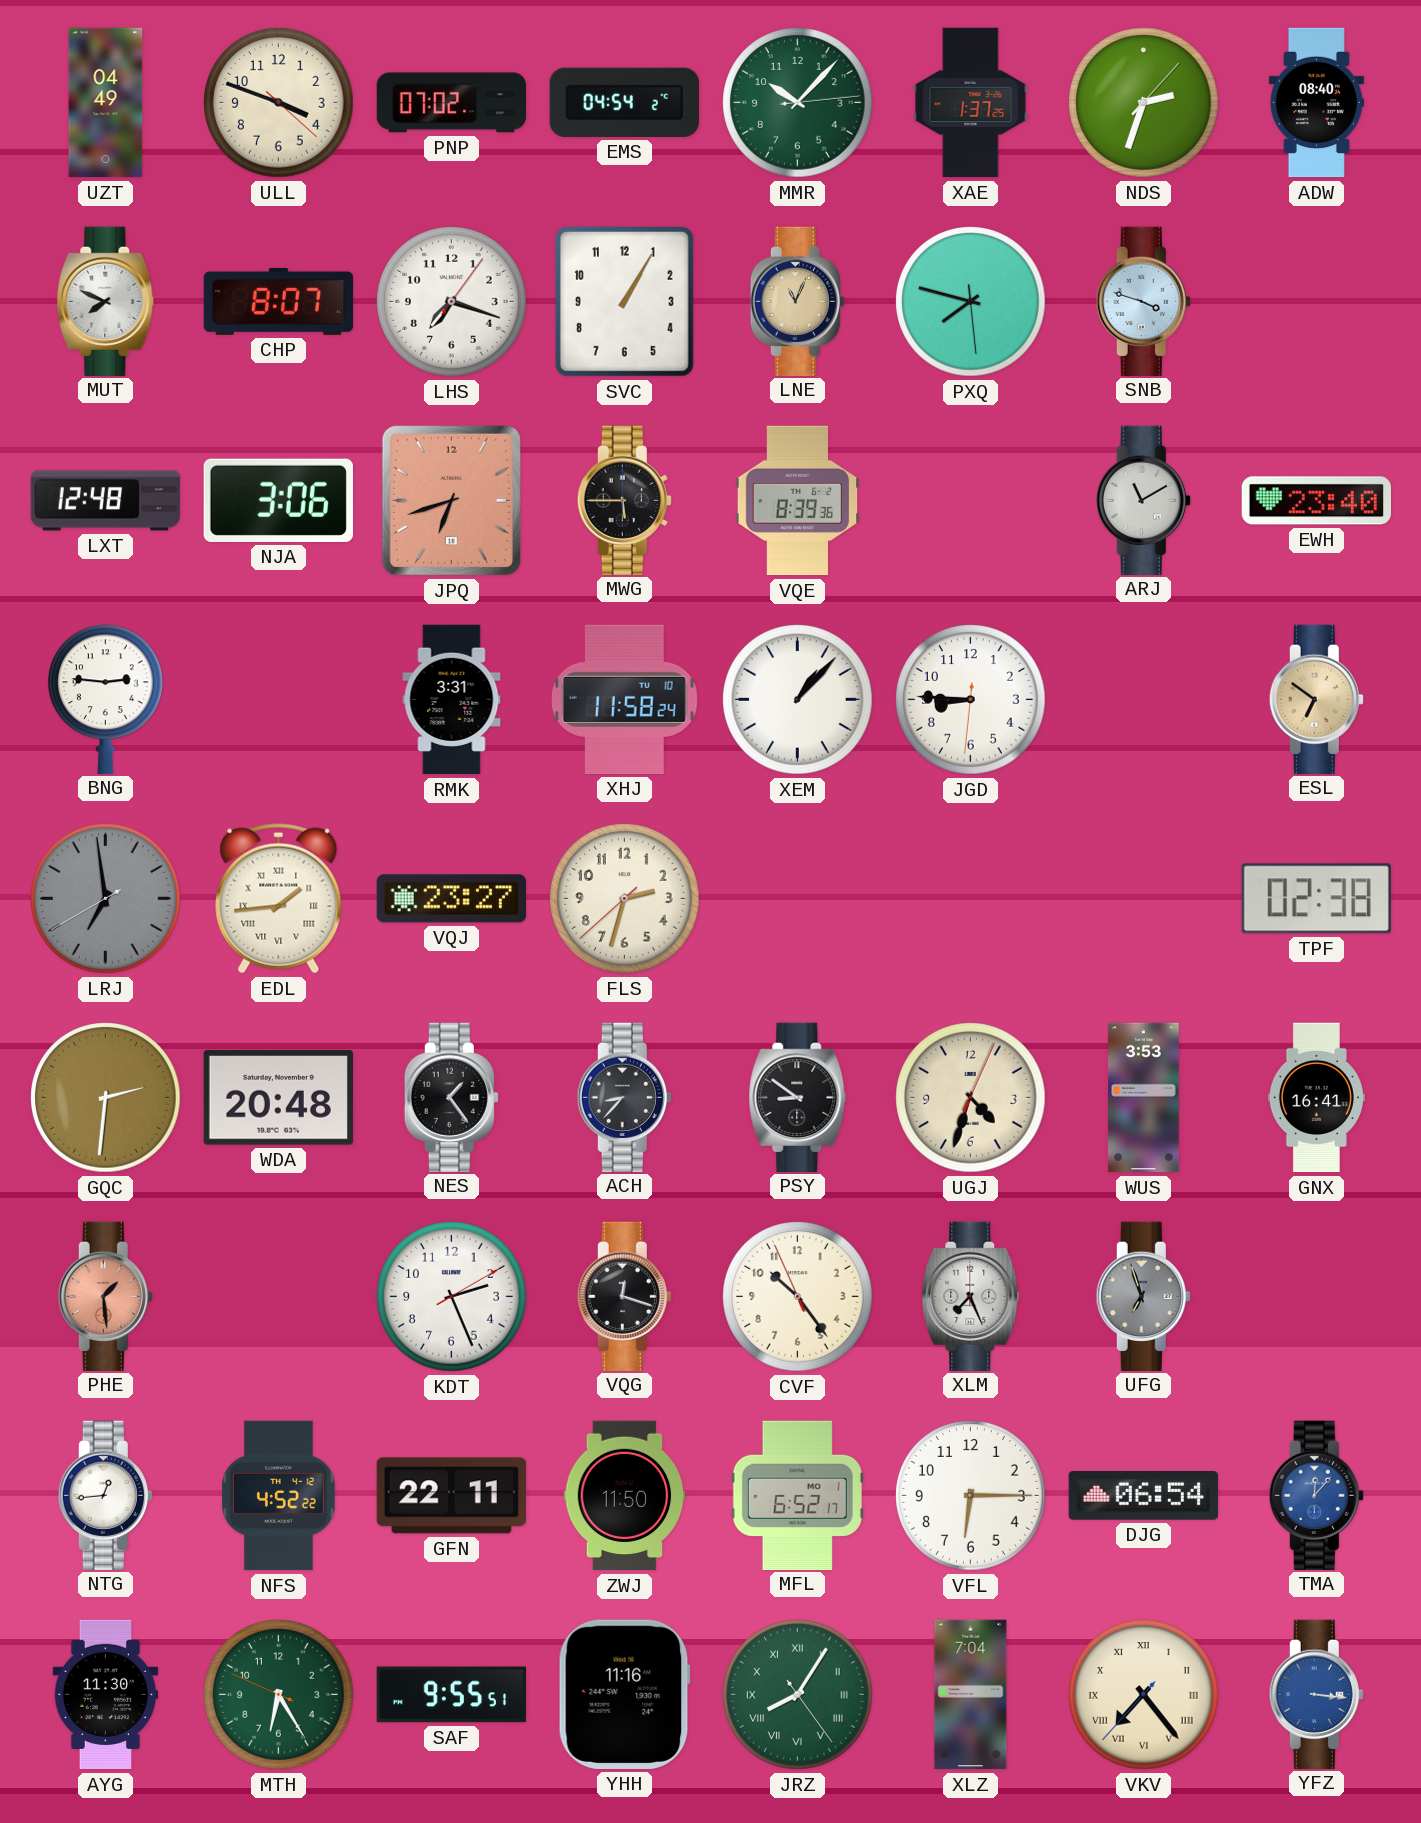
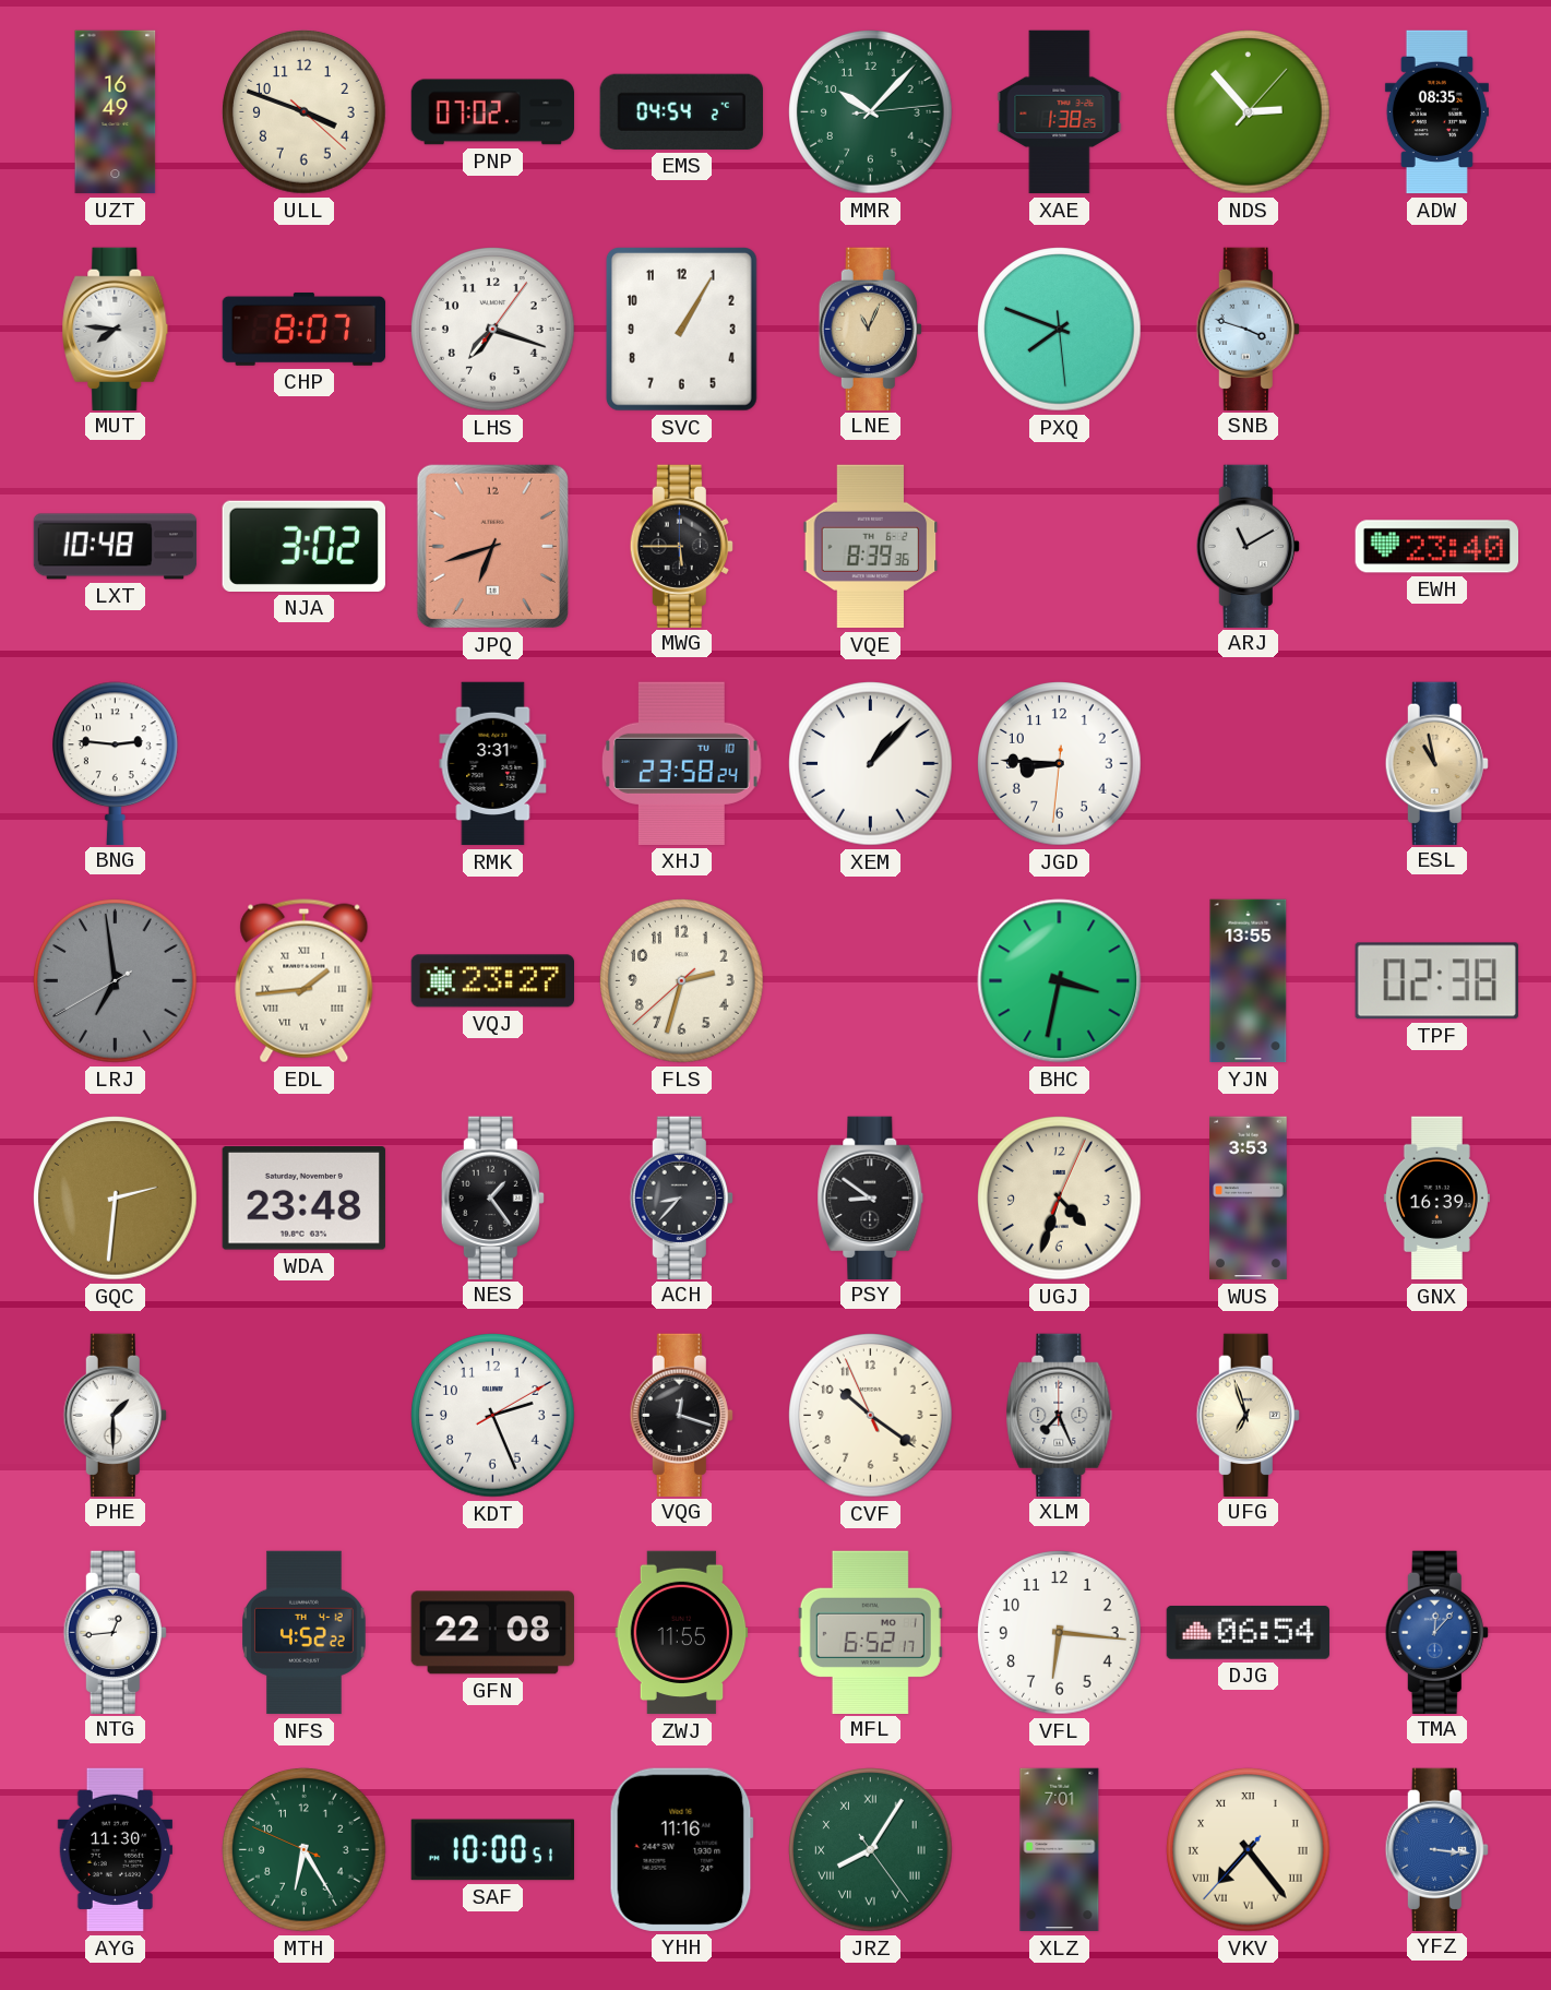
UZT: 04:49 -> 16:49
XAE: 1:37 -> 1:38
NDS: 2:33 -> 2:53
ADW: 08:40 -> 08:35
MUT: 7:49 -> 7:46
PXQ: 7:47 -> 7:48
LXT: 12:48 -> 10:48
NJA: 3:06 -> 3:02
XHJ: 11:58 -> 23:58
ESL: 6:51 -> 10:58
BHC: none -> 3:32
YJN: none -> 13:55
WDA: 20:48 -> 23:48
GNX: 16:41 -> 16:39
PHE: 1:29 -> 1:30
PHE dial: salmon -> white
CVF: 10:23 -> 10:20
UFG dial: grey -> cream
GFN: 22:11 -> 22:08
ZWJ: 11:50 -> 11:55
VFL: 6:15 -> 6:16
SAF: 9:55 -> 10:00
XLZ: 7:04 -> 7:01
